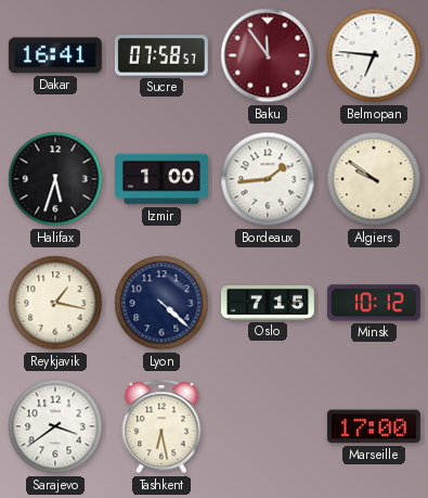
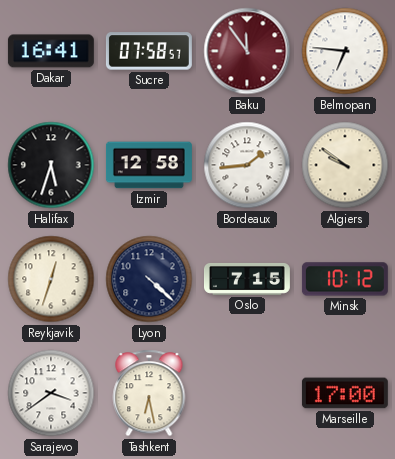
Izmir: 1:00 -> 12:58
Reykjavik: 1:17 -> 12:33
